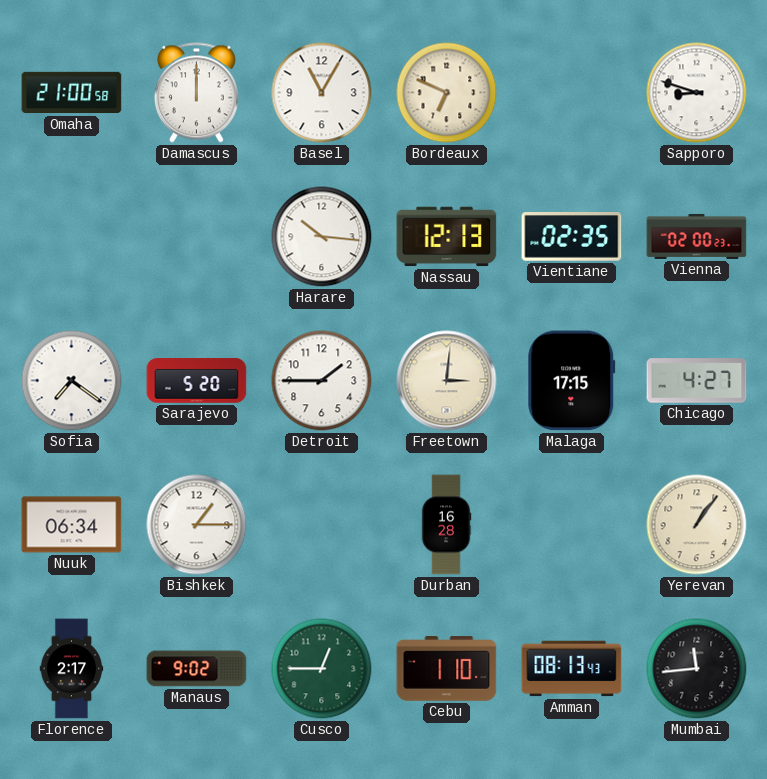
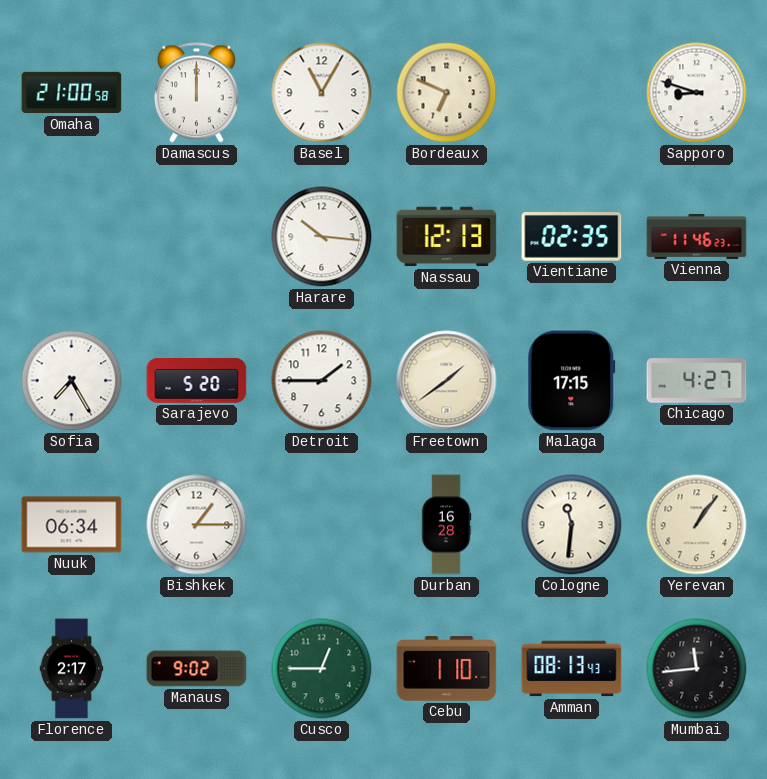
Vienna: 02:00 -> 11:46
Sofia: 7:21 -> 7:25
Freetown: 3:01 -> 1:39
Cologne: none -> 11:31
